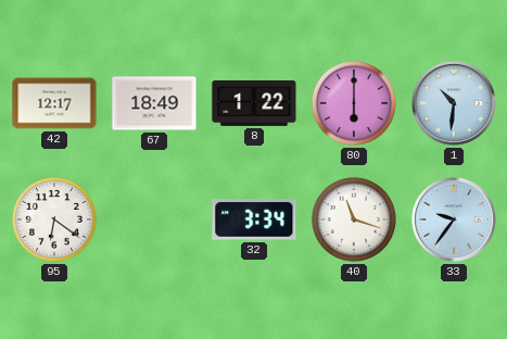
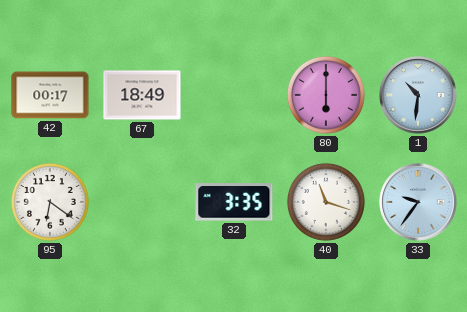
42: 12:17 -> 00:17
8: 1:22 -> none
32: 3:34 -> 3:35
